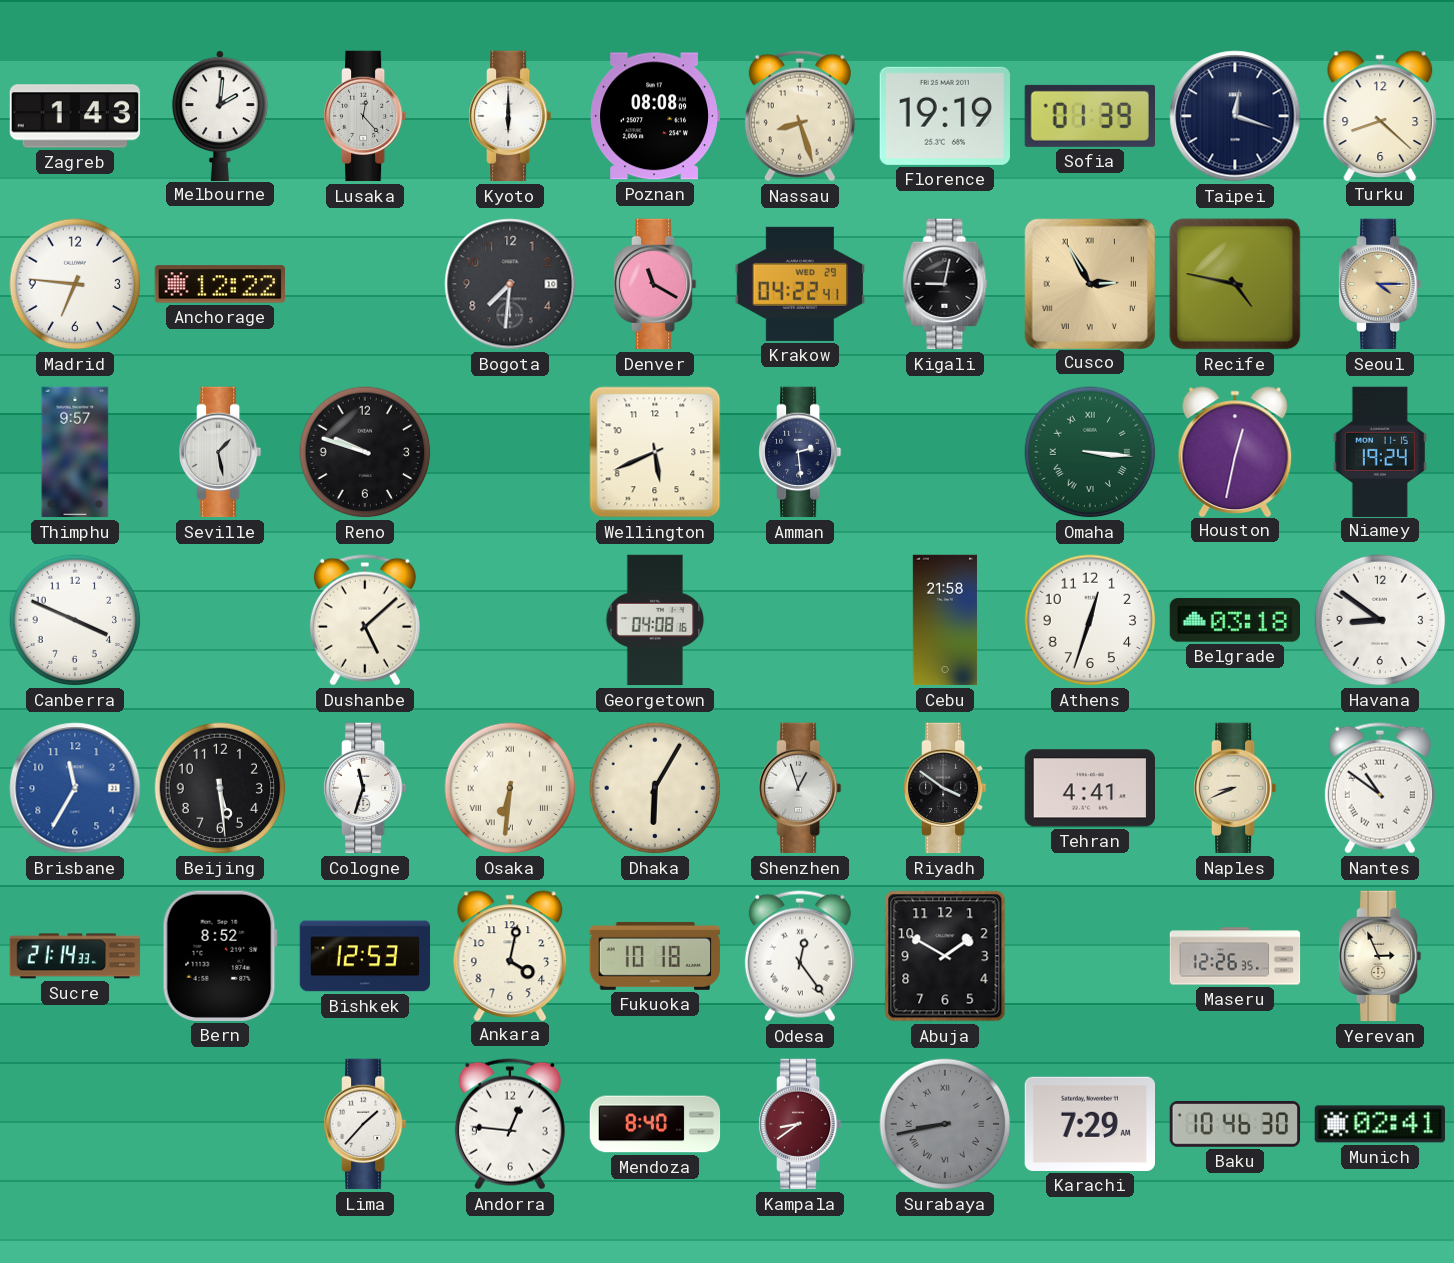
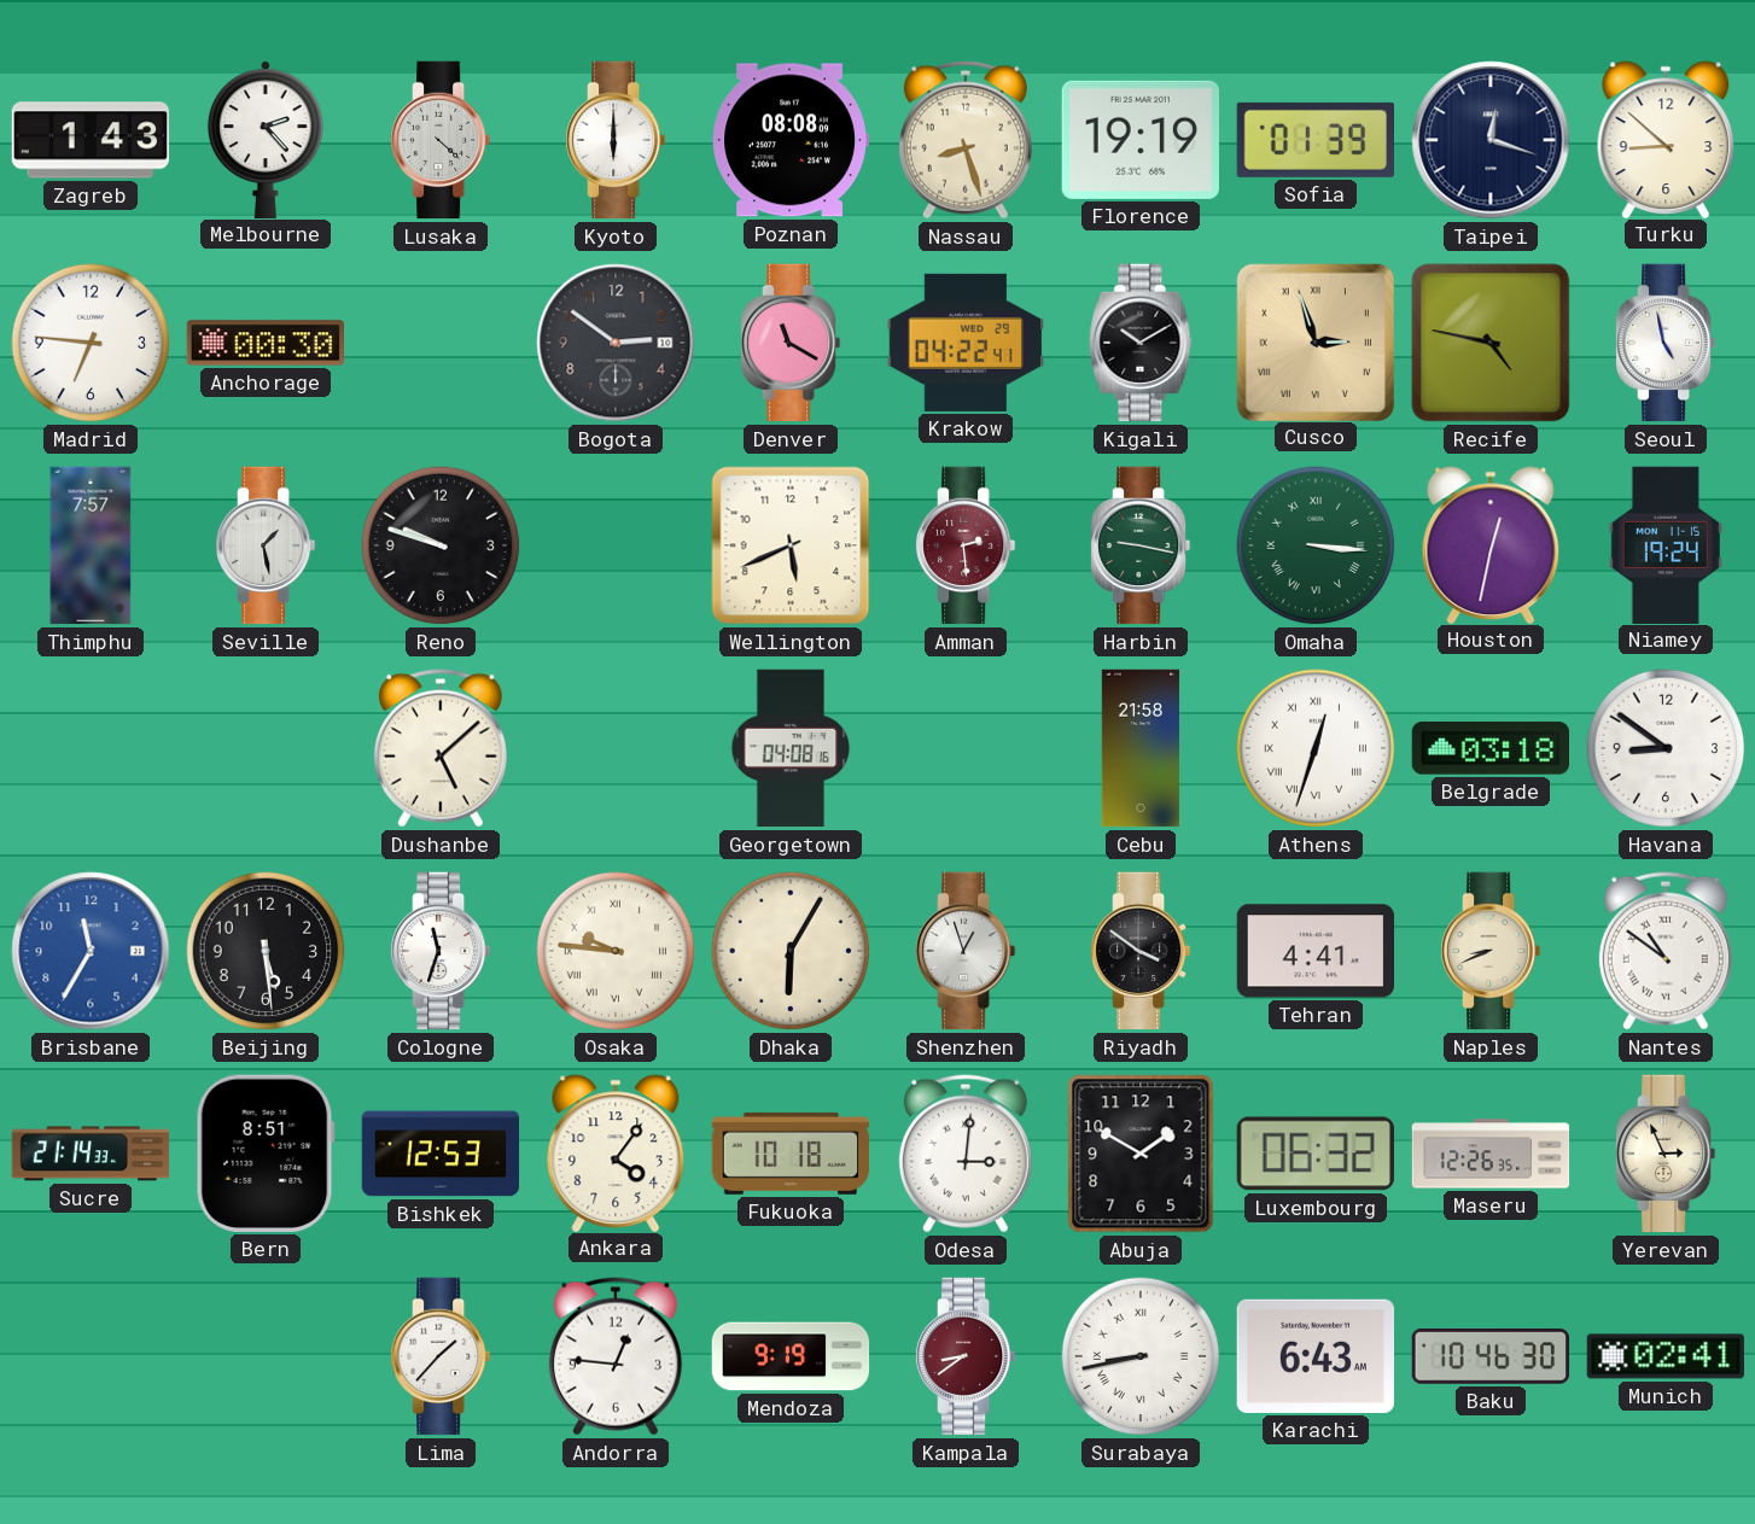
Melbourne: 2:01 -> 2:23
Lusaka: 12:23 -> 4:22
Turku: 8:22 -> 8:52
Anchorage: 12:22 -> 00:30
Bogota: 7:31 -> 2:51
Kigali: 9:02 -> 10:10
Cusco: 2:55 -> 2:57
Seoul: 4:15 -> 4:58
Seoul dial: champagne -> white
Thimphu: 9:57 -> 7:57
Amman dial: navy -> burgundy
Harbin: none -> 9:17
Canberra: 3:49 -> none
Athens numerals: Arabic -> Roman
Osaka: 6:31 -> 9:46
Bern: 8:52 -> 8:51
Ankara: 4:02 -> 4:06
Odesa: 12:24 -> 3:01
Luxembourg: none -> 06:32
Mendoza: 8:40 -> 9:19
Surabaya dial: grey -> white
Karachi: 7:29 -> 6:43
